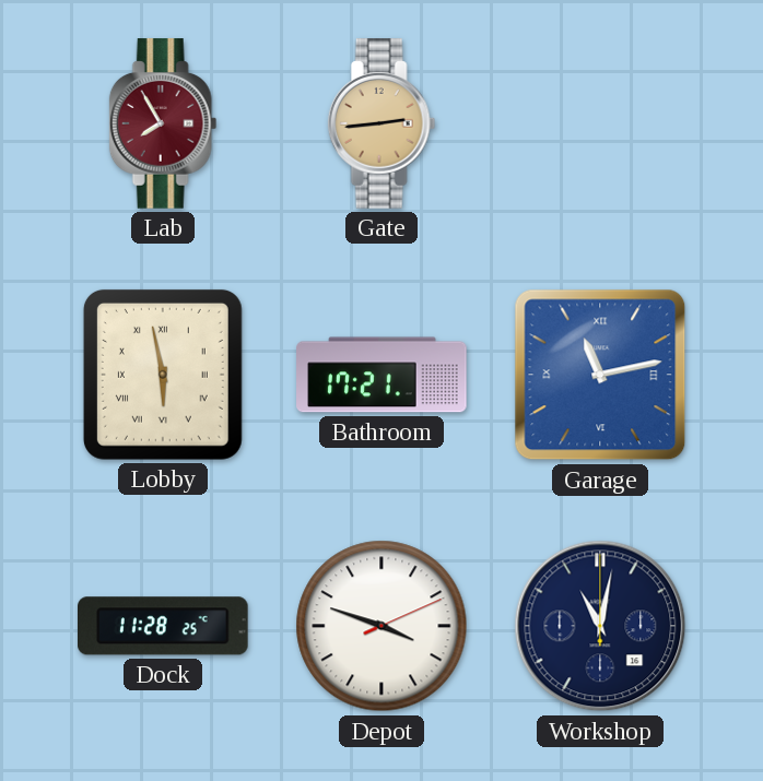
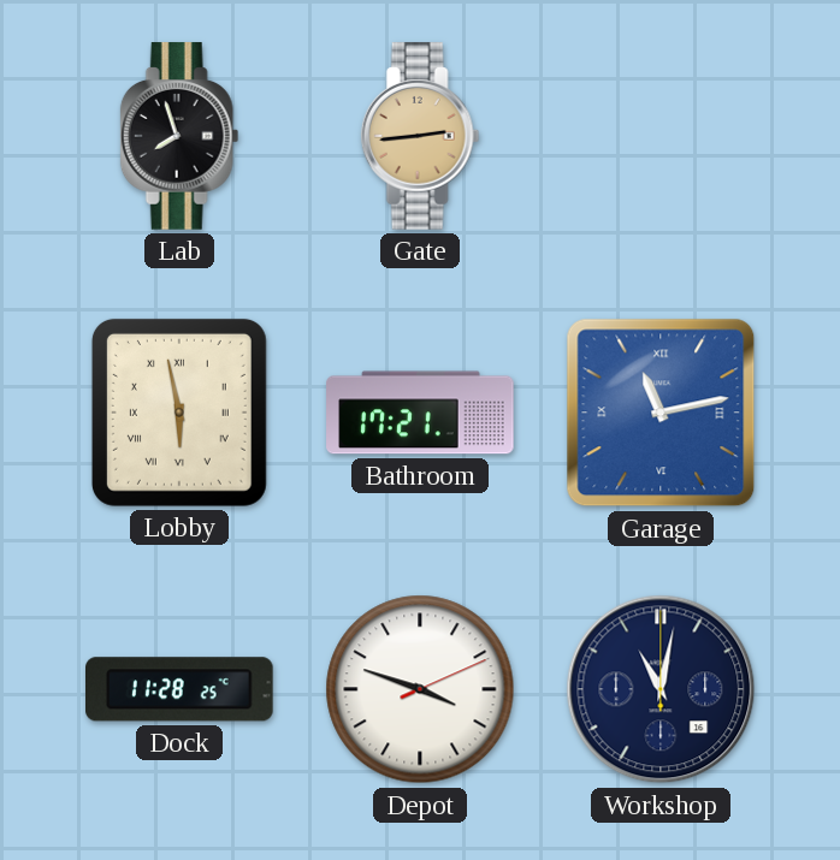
Lab: 7:55 -> 7:57
Lab dial: burgundy -> black
